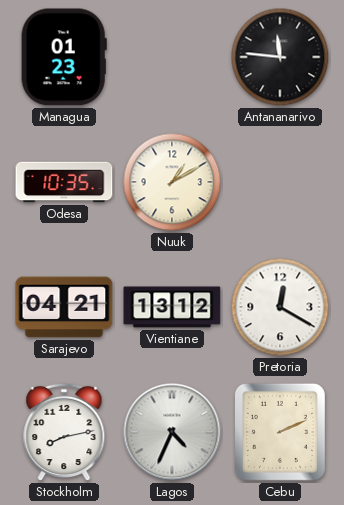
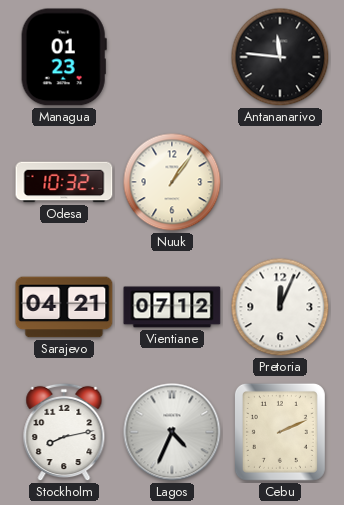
Odesa: 10:35 -> 10:32
Nuuk: 1:10 -> 1:06
Vientiane: 13:12 -> 07:12
Pretoria: 12:20 -> 12:04
